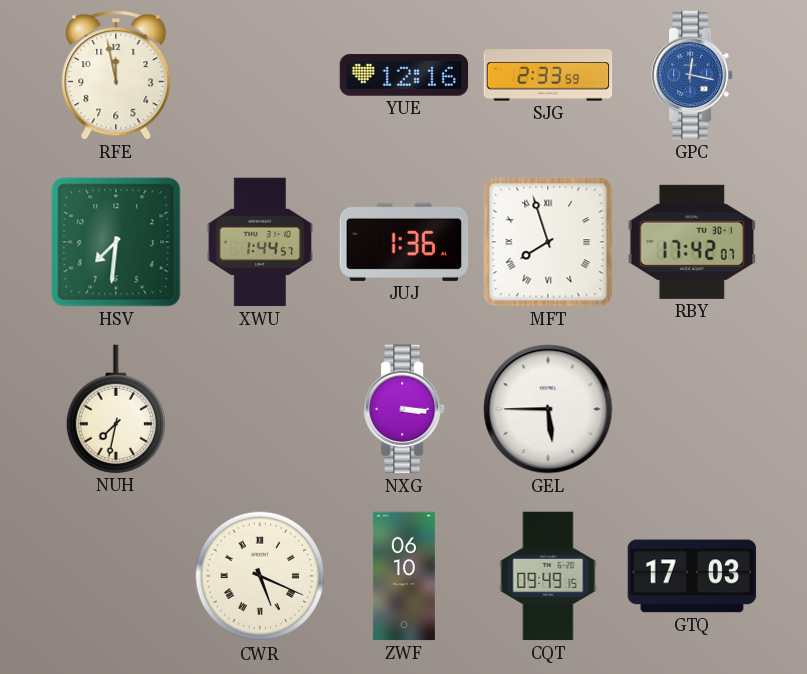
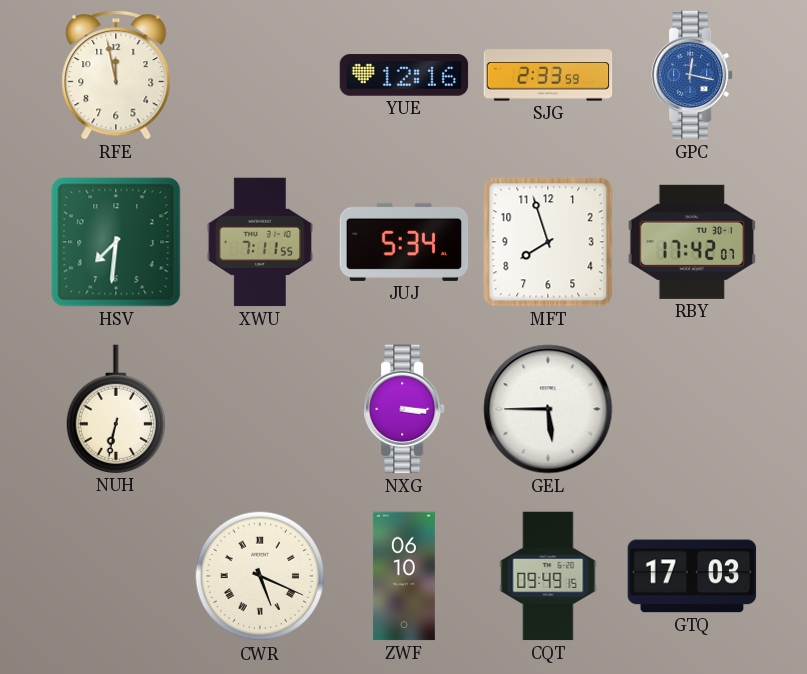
XWU: 1:44 -> 7:11
JUJ: 1:36 -> 5:34
MFT numerals: Roman -> Arabic
NUH: 7:32 -> 6:32
